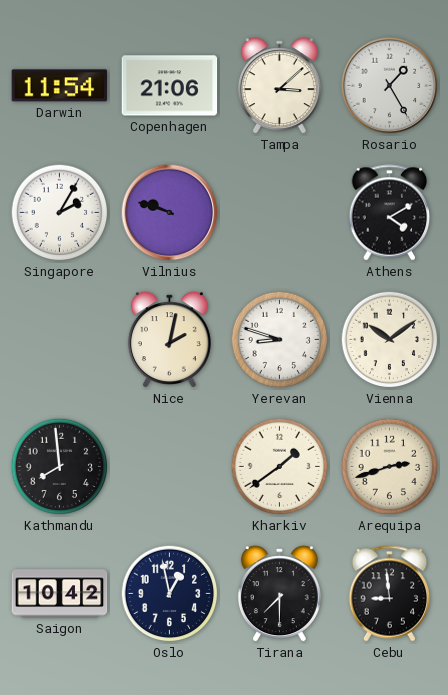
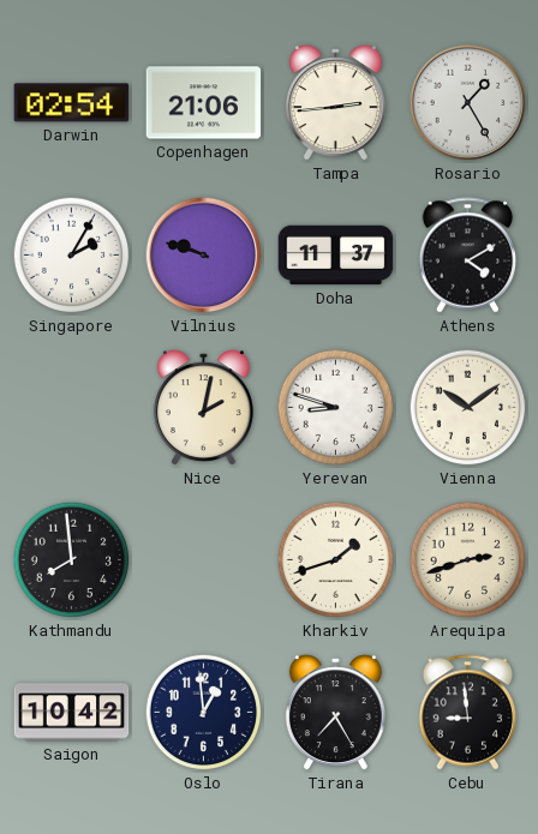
Darwin: 11:54 -> 02:54
Tampa: 3:08 -> 2:44
Doha: none -> 11:37
Kharkiv: 1:39 -> 1:42
Oslo: 12:58 -> 12:59
Tirana: 7:30 -> 7:25
